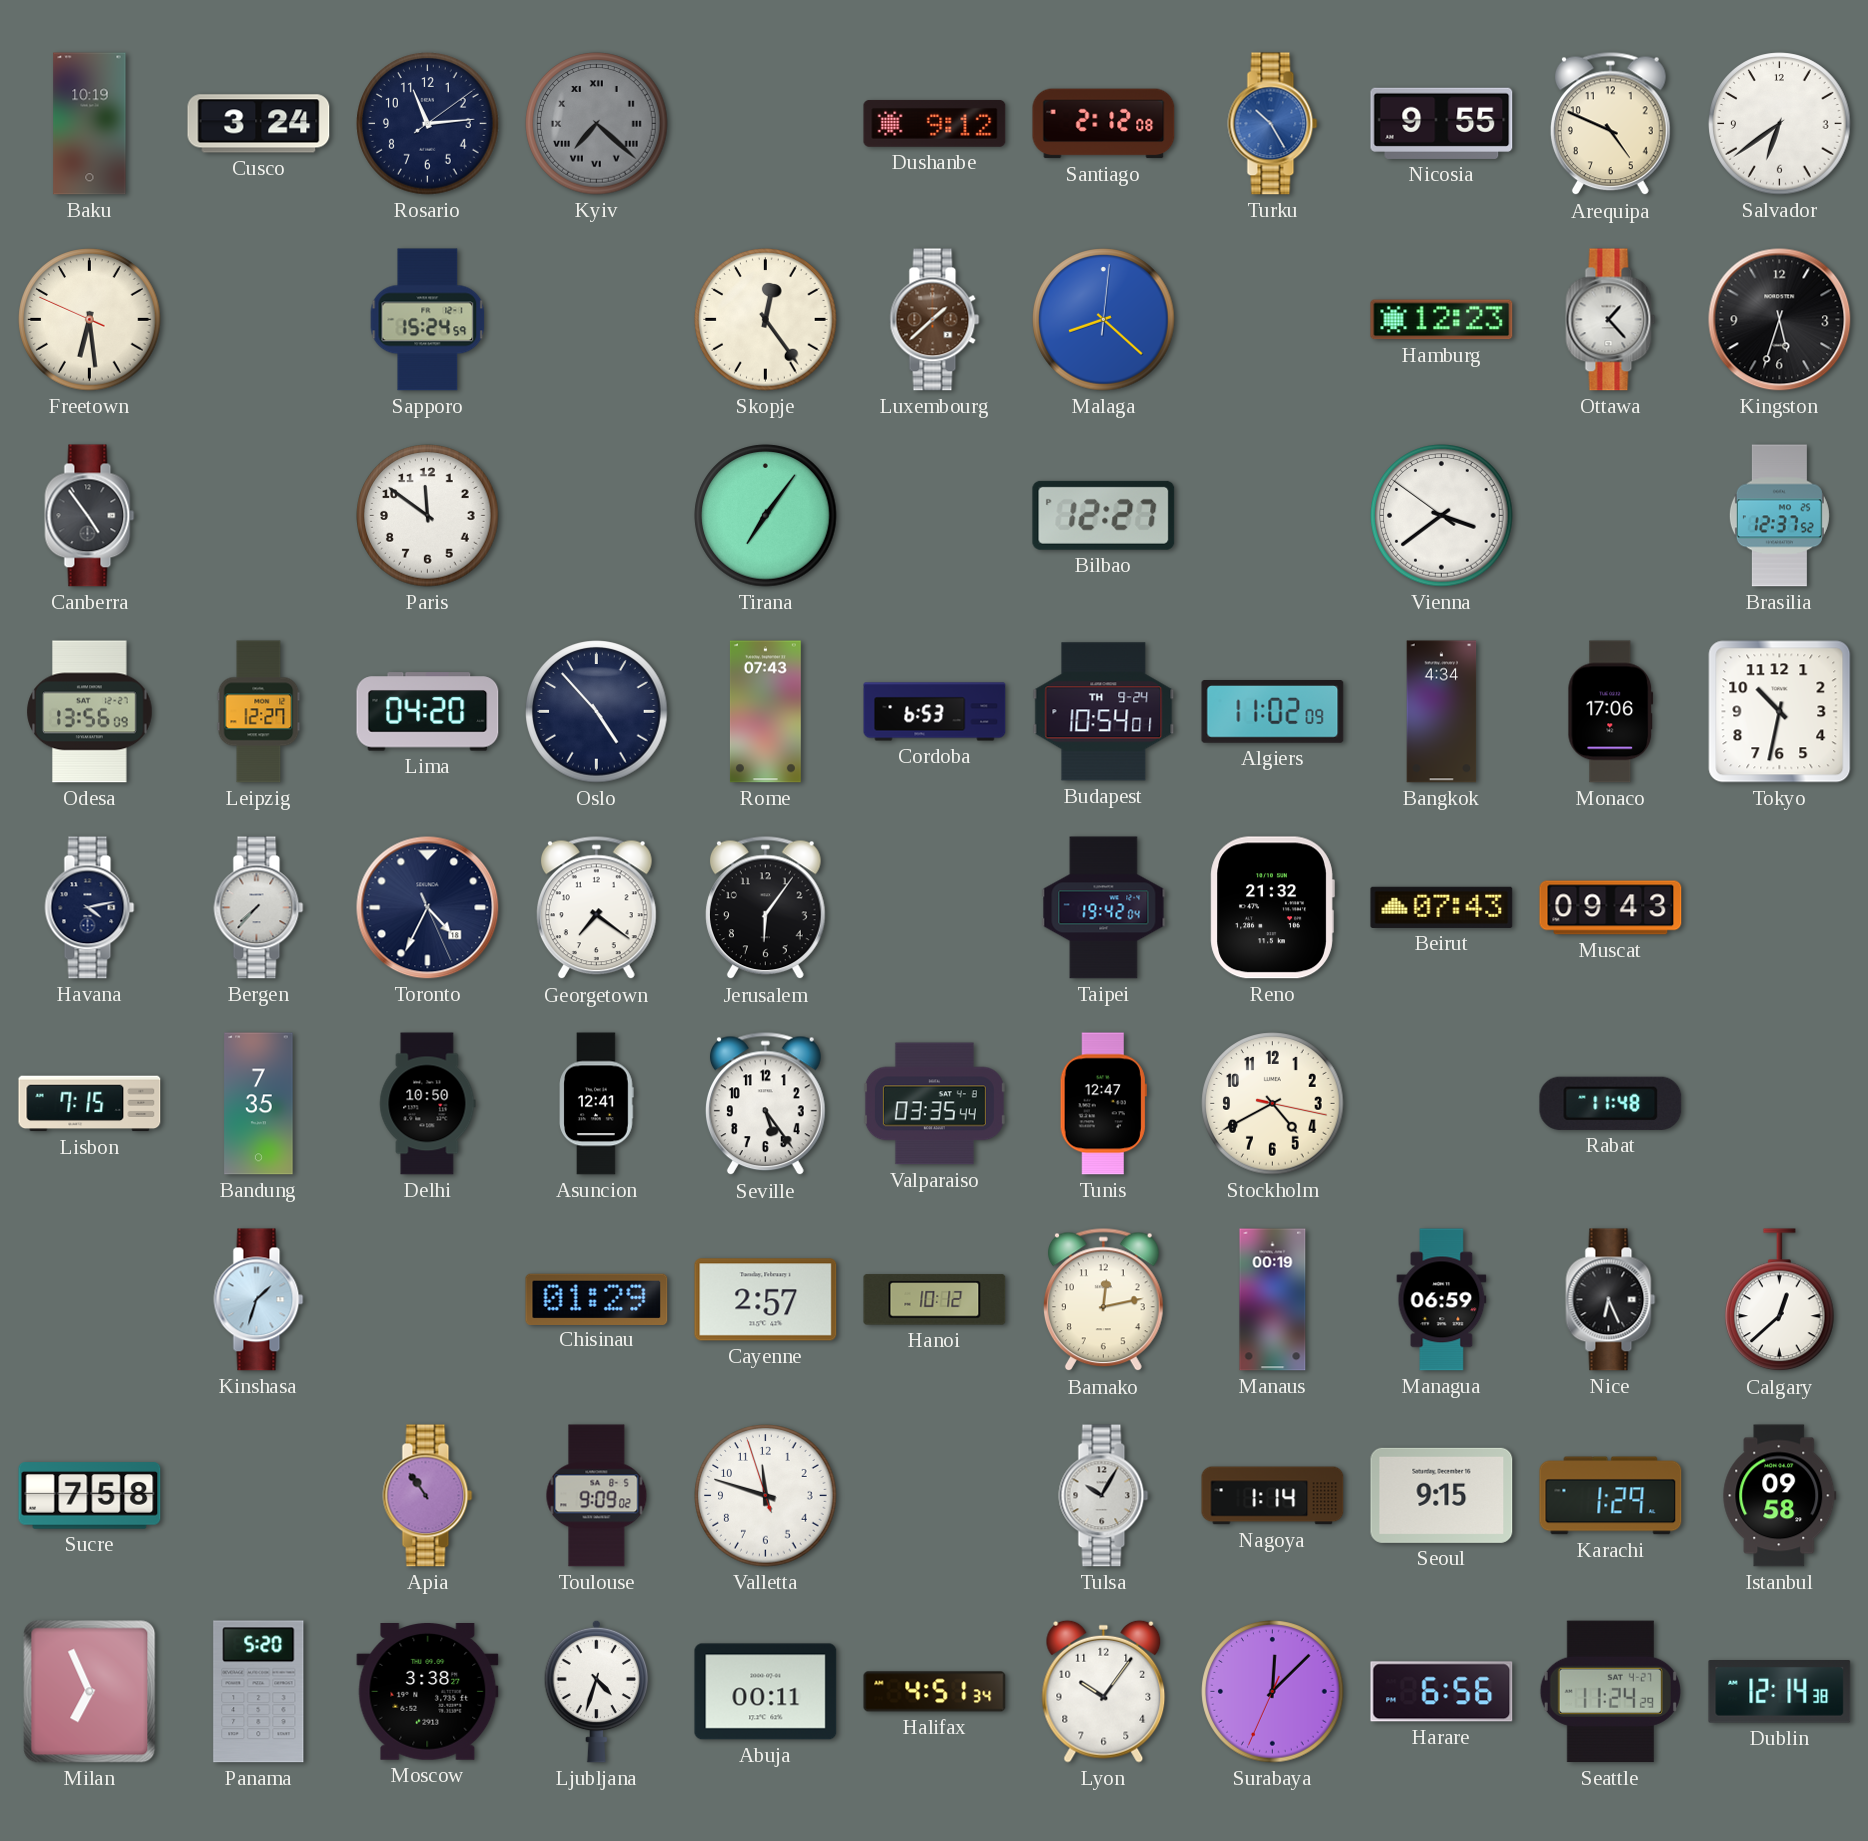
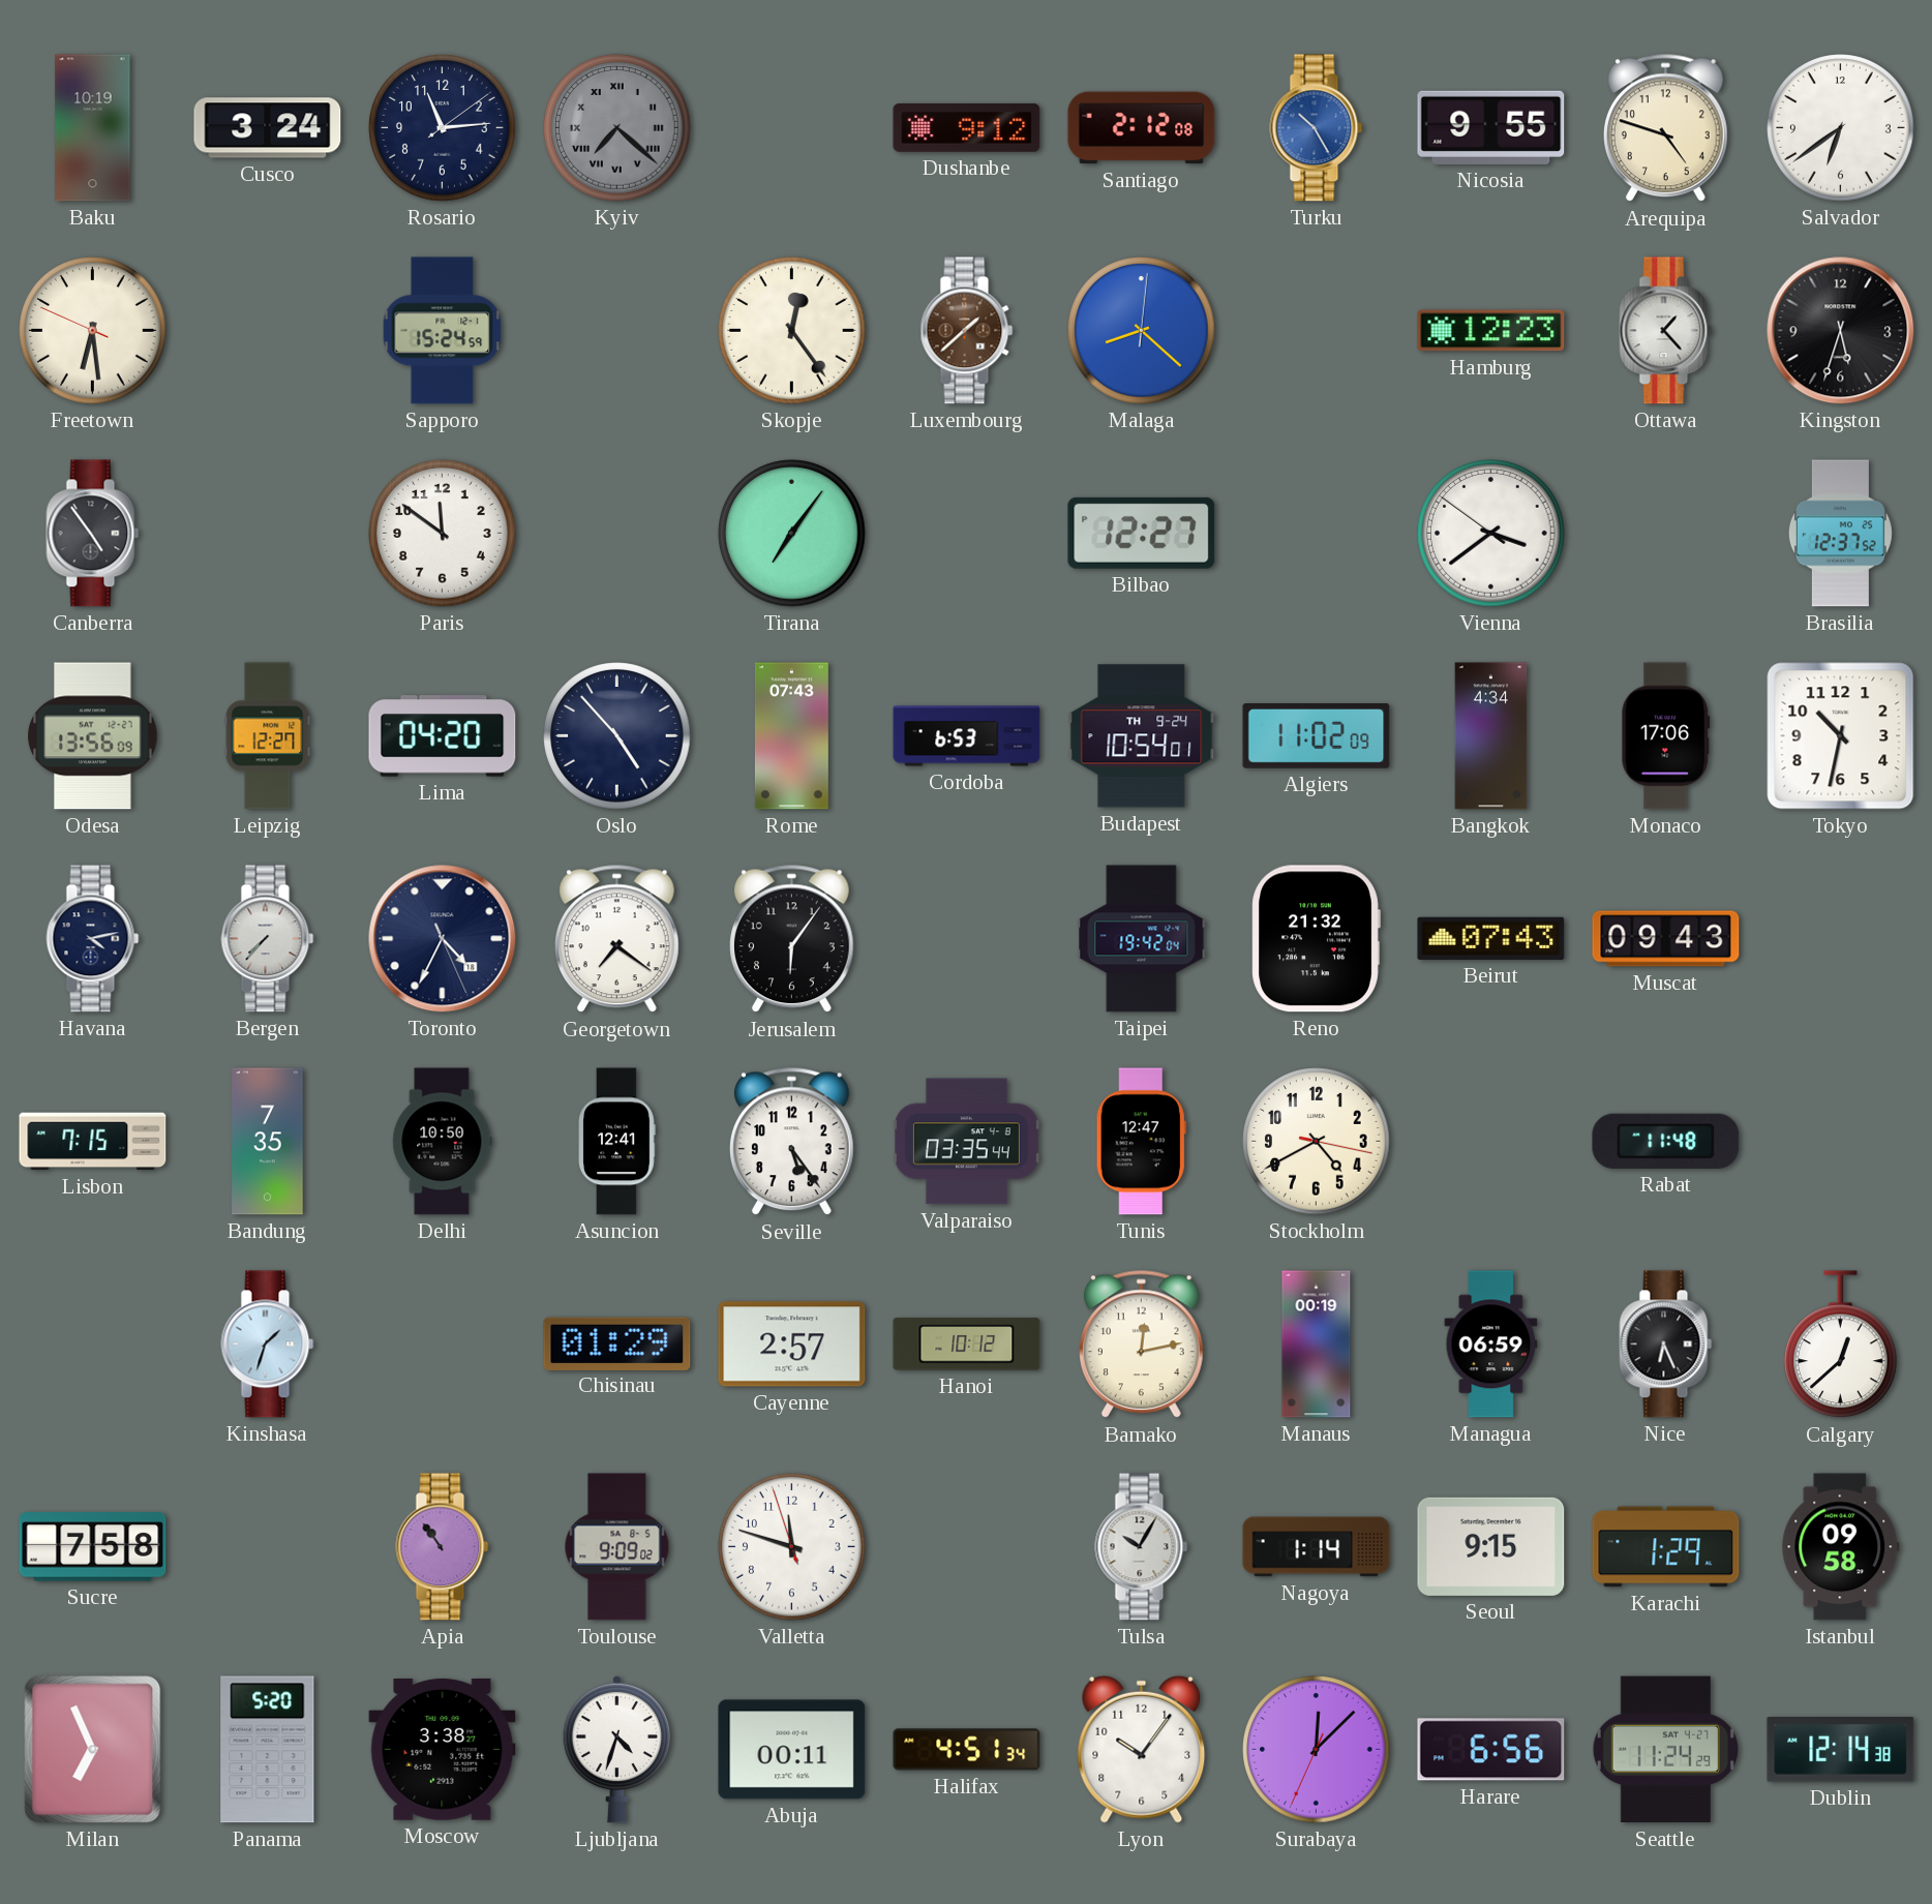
Arequipa: 4:49 -> 4:48
